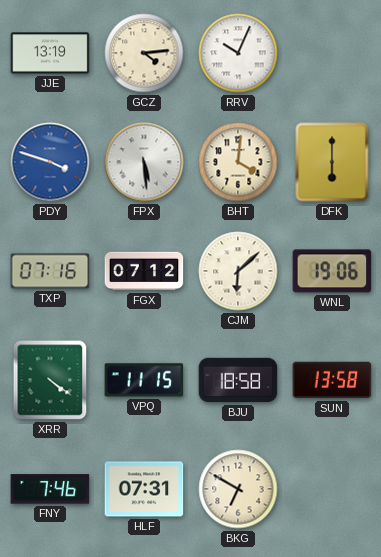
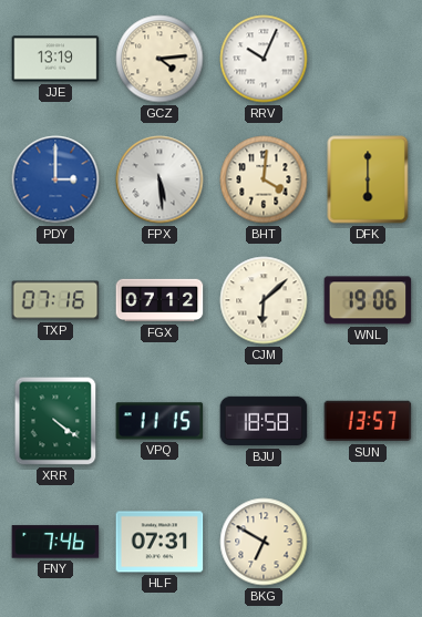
PDY: 3:48 -> 3:00
SUN: 13:58 -> 13:57
